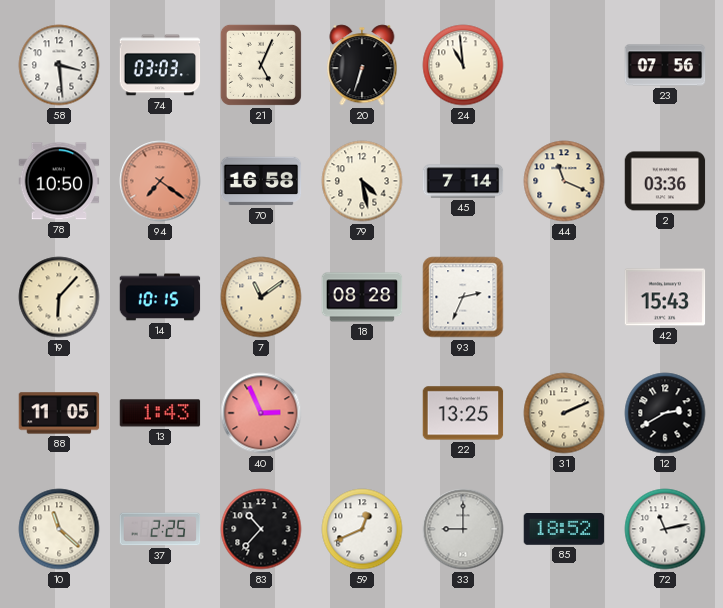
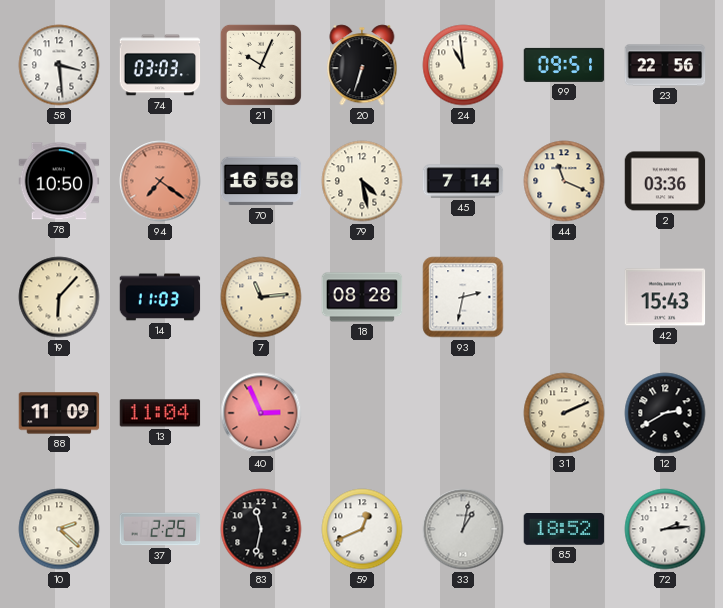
21: 5:04 -> 10:04
99: none -> 09:51
23: 07:56 -> 22:56
14: 10:15 -> 11:03
7: 11:09 -> 11:14
93: 2:34 -> 2:32
88: 11:05 -> 11:09
13: 1:43 -> 11:04
22: 13:25 -> none
10: 11:22 -> 2:22
83: 10:37 -> 11:32
33: 9:00 -> 1:02
72: 11:13 -> 2:14
